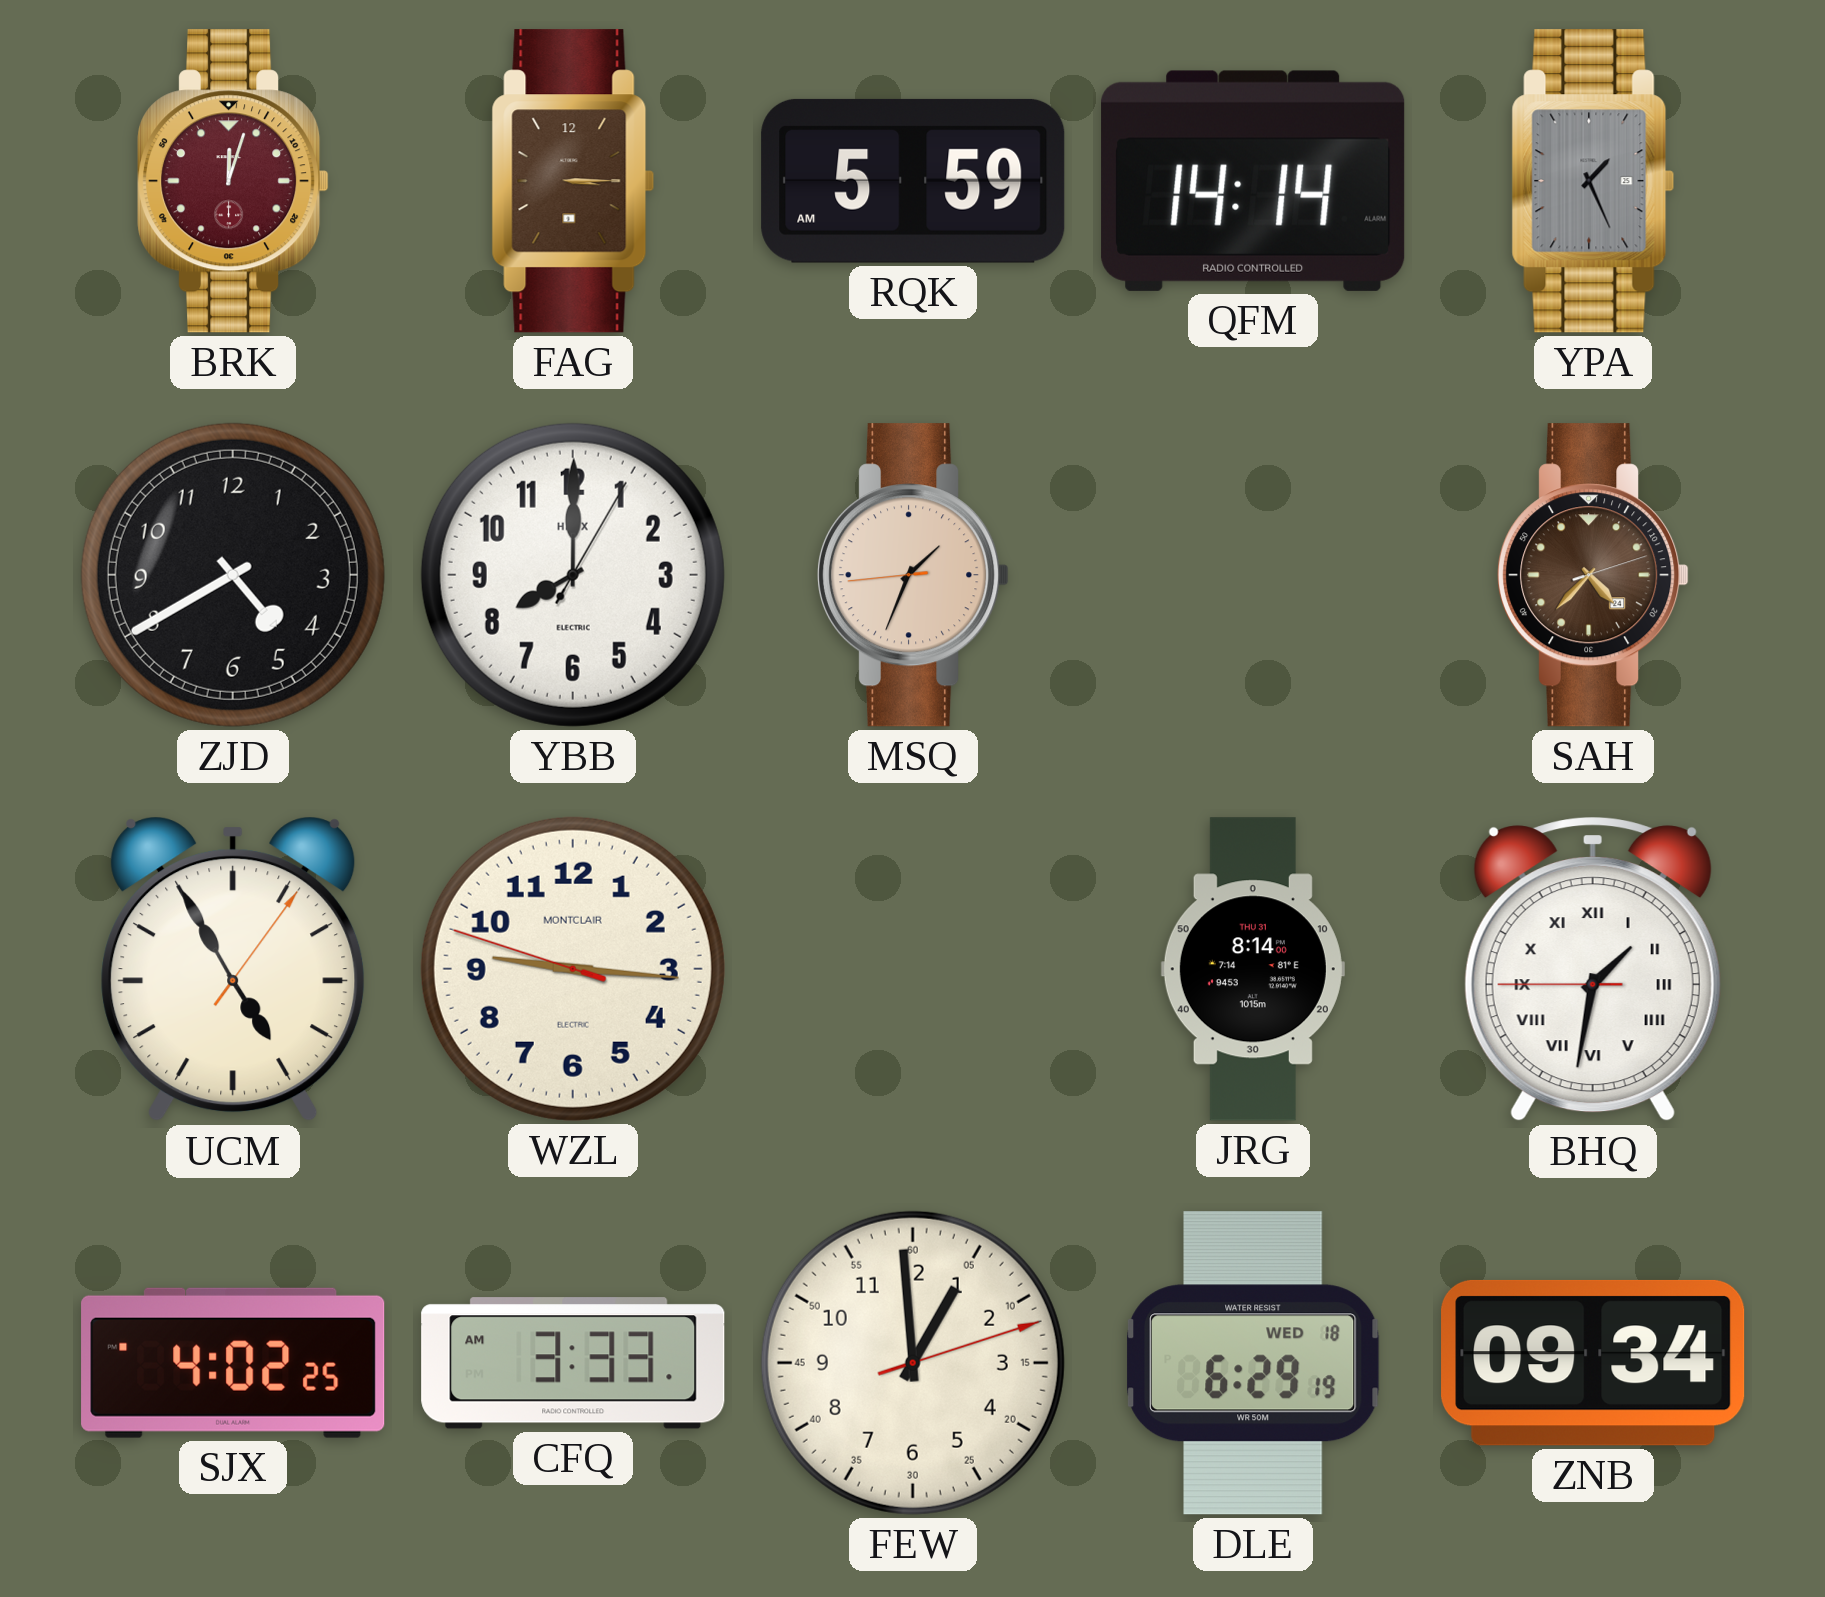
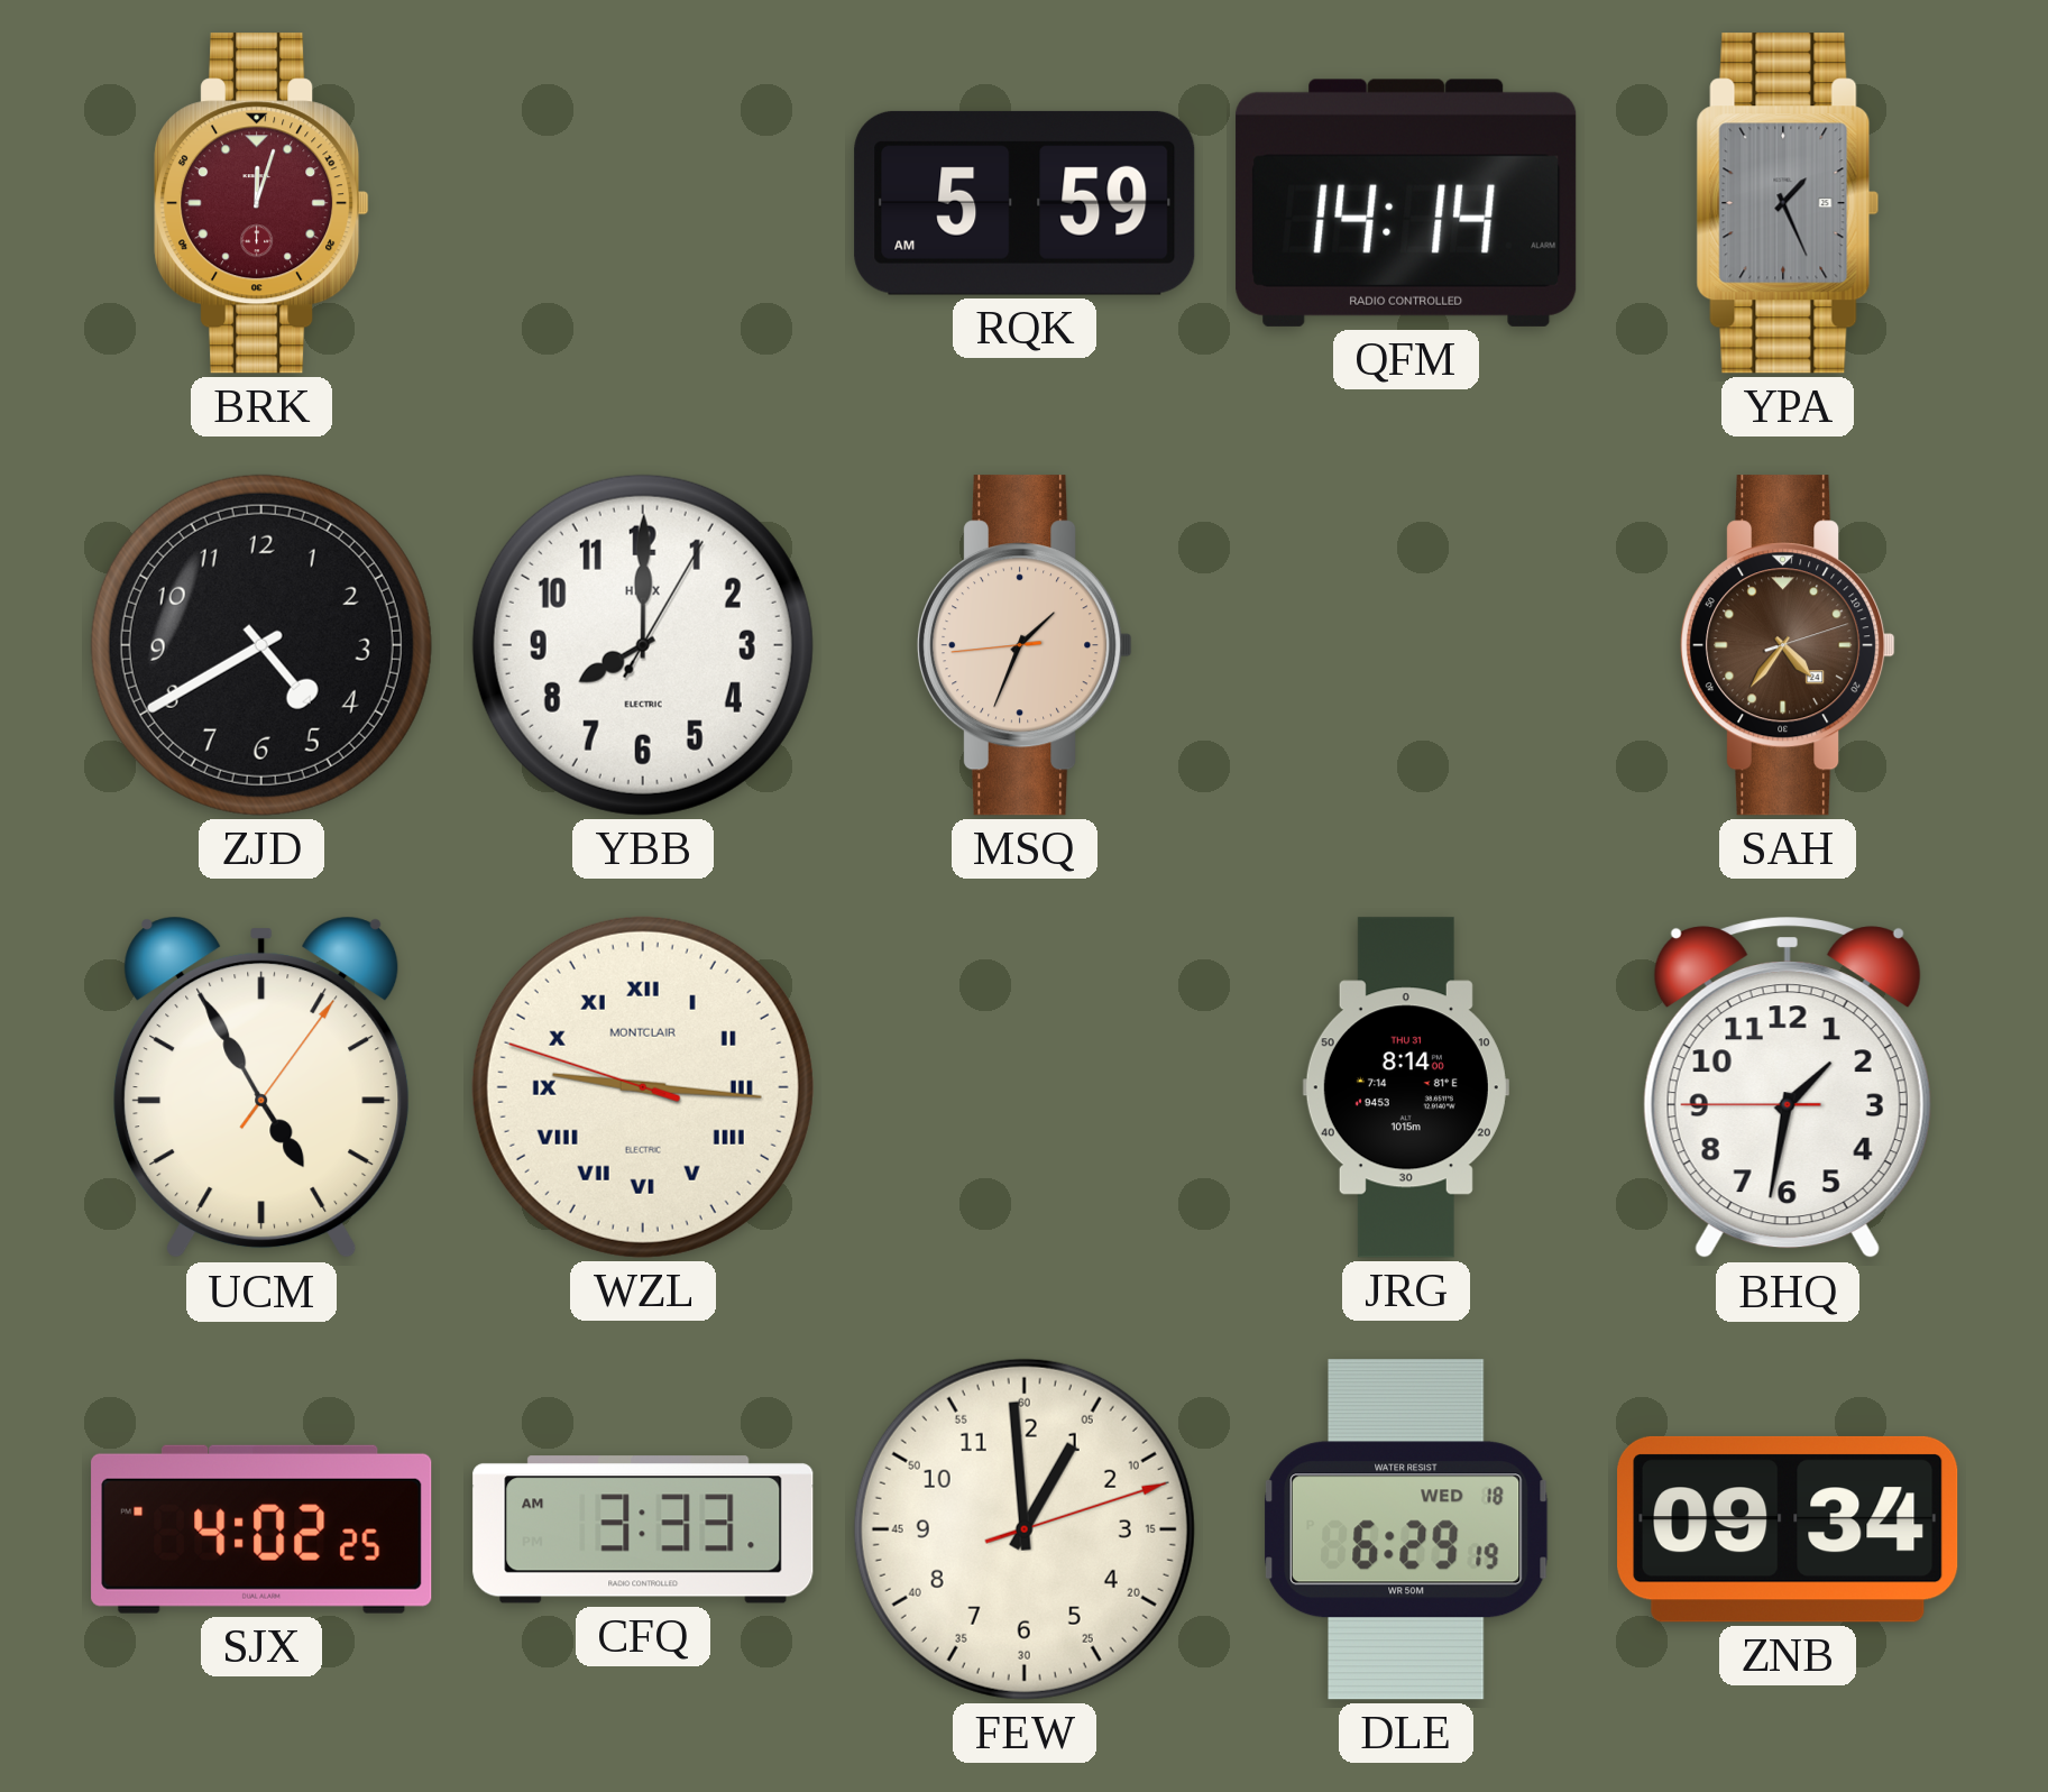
FAG: 3:15 -> none
SAH: 4:37 -> 4:36
WZL numerals: Arabic -> Roman
BHQ numerals: Roman -> Arabic
